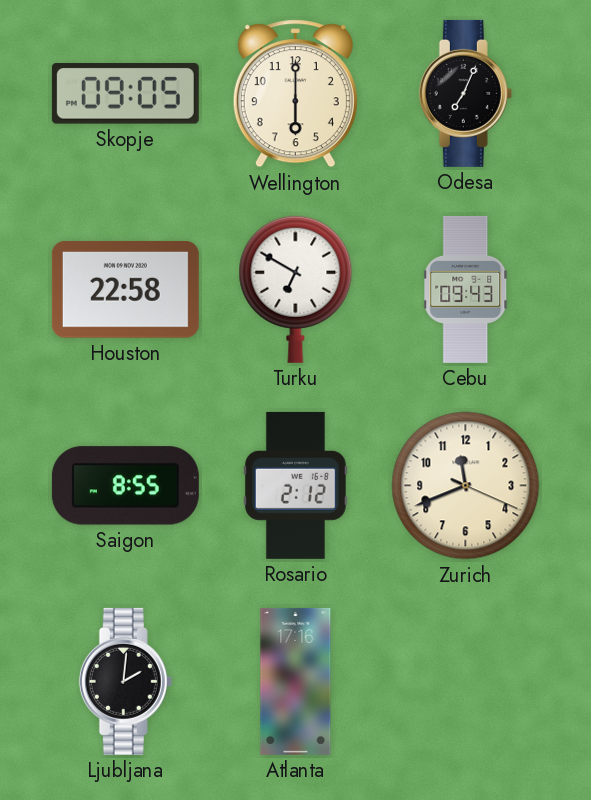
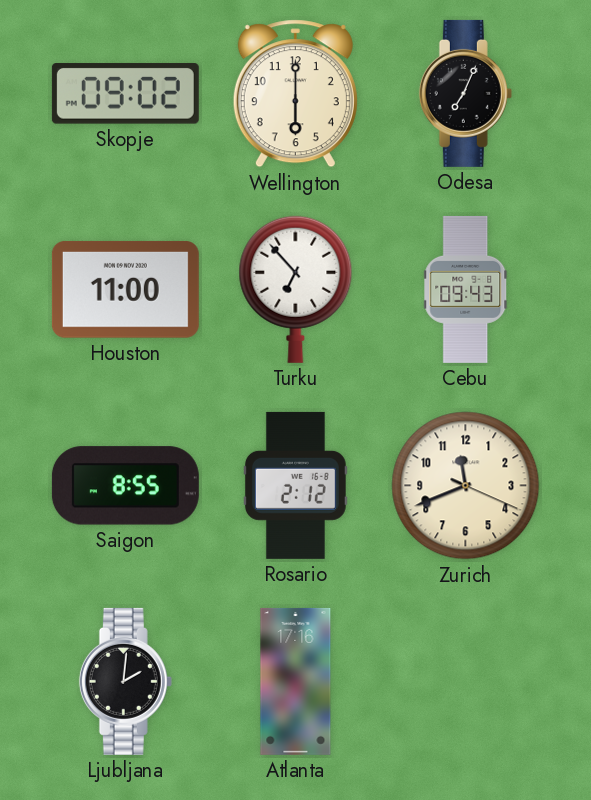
Skopje: 09:05 -> 09:02
Houston: 22:58 -> 11:00
Turku: 6:50 -> 6:53
